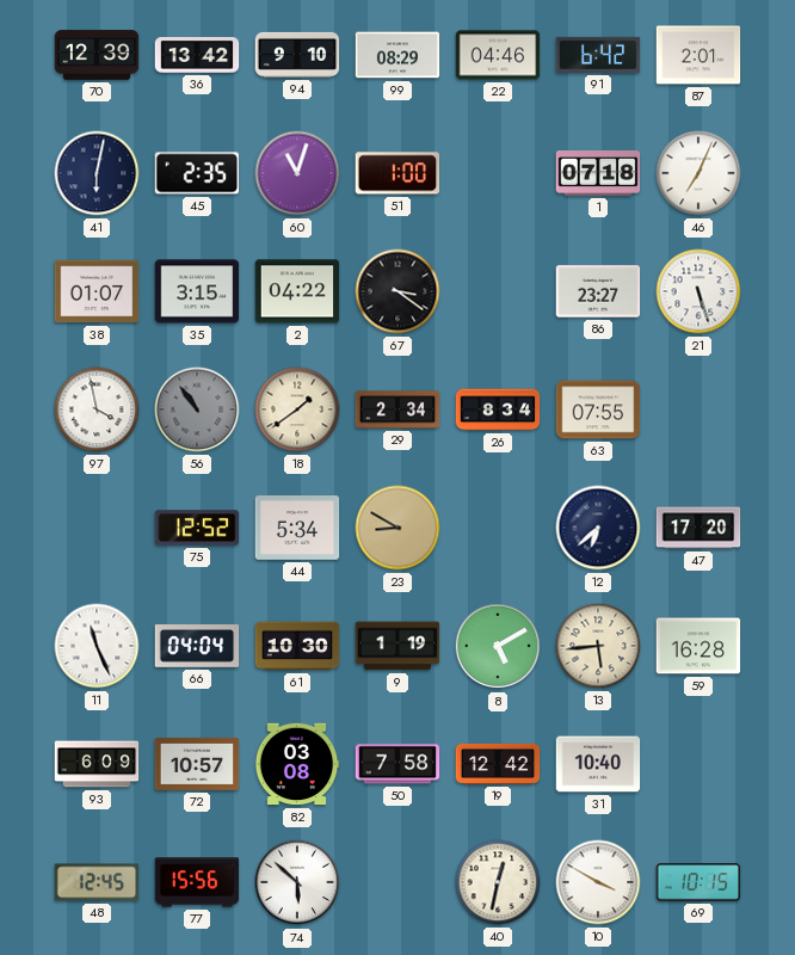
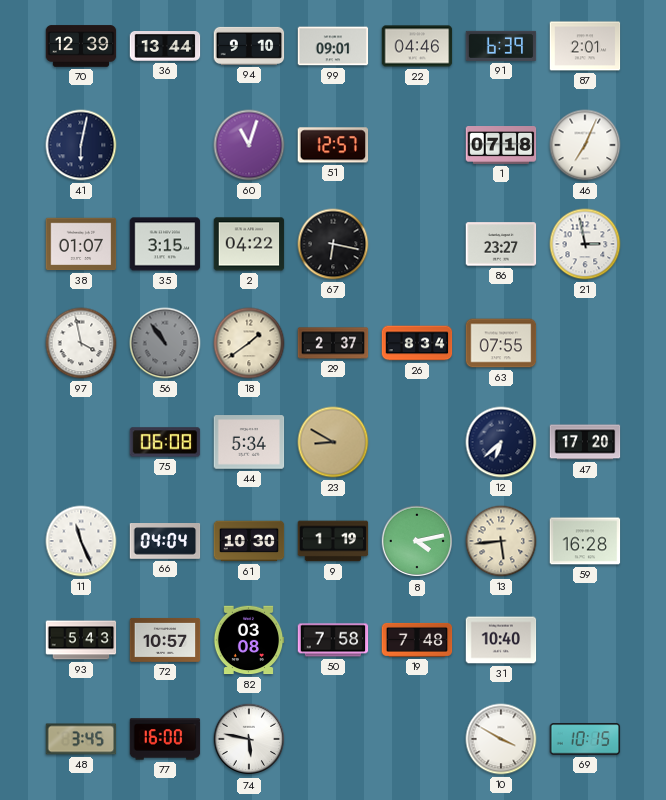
36: 13:42 -> 13:44
99: 08:29 -> 09:01
91: 6:42 -> 6:39
45: 2:35 -> none
51: 1:00 -> 12:57
67: 3:21 -> 6:17
21: 5:27 -> 2:58
29: 2:34 -> 2:37
75: 12:52 -> 06:08
8: 5:10 -> 4:13
93: 6:09 -> 5:43
19: 12:42 -> 7:48
48: 12:45 -> 3:45
77: 15:56 -> 16:00
74: 5:52 -> 5:47
40: 12:32 -> none
